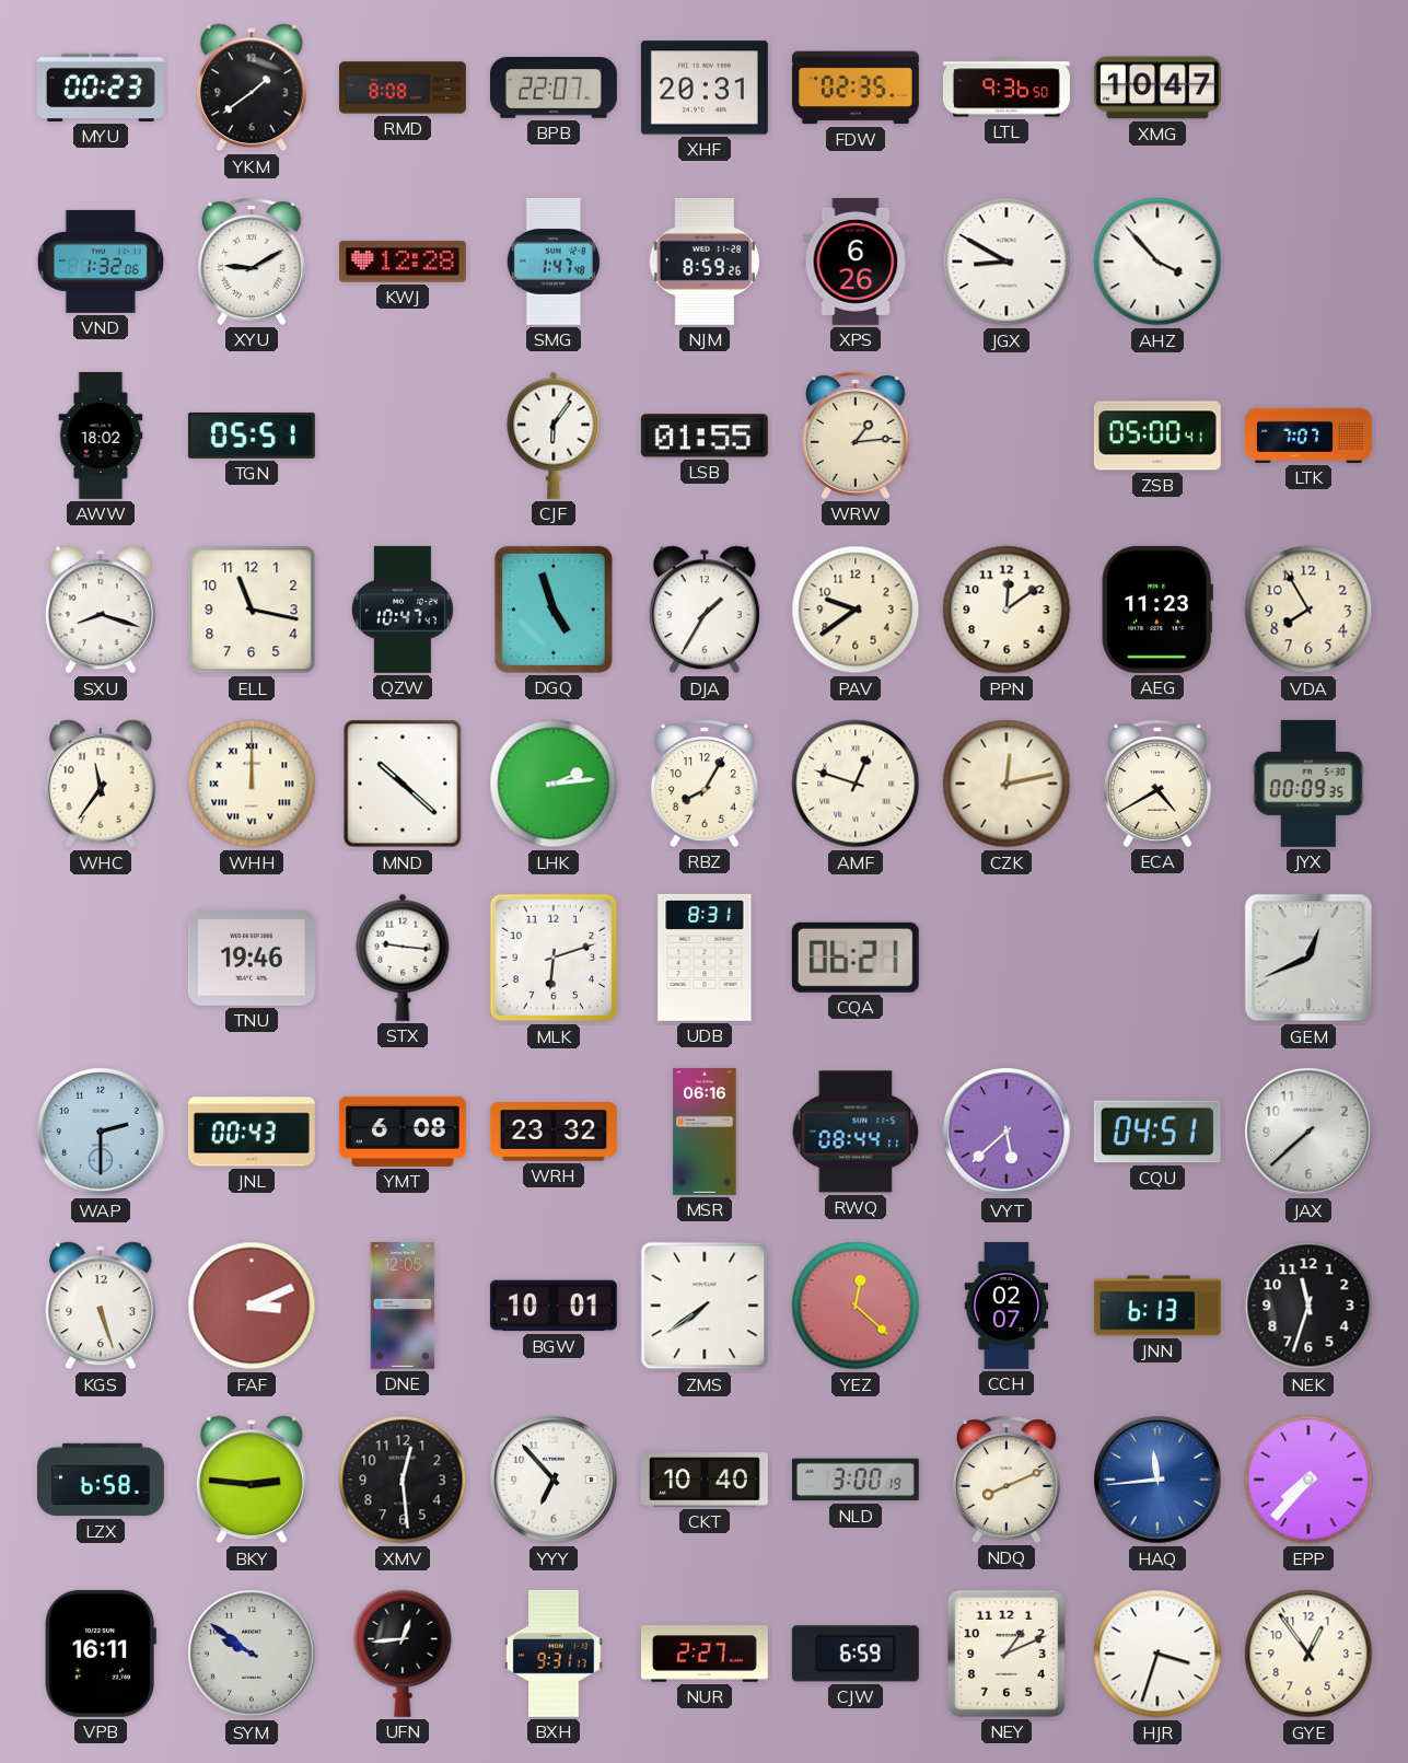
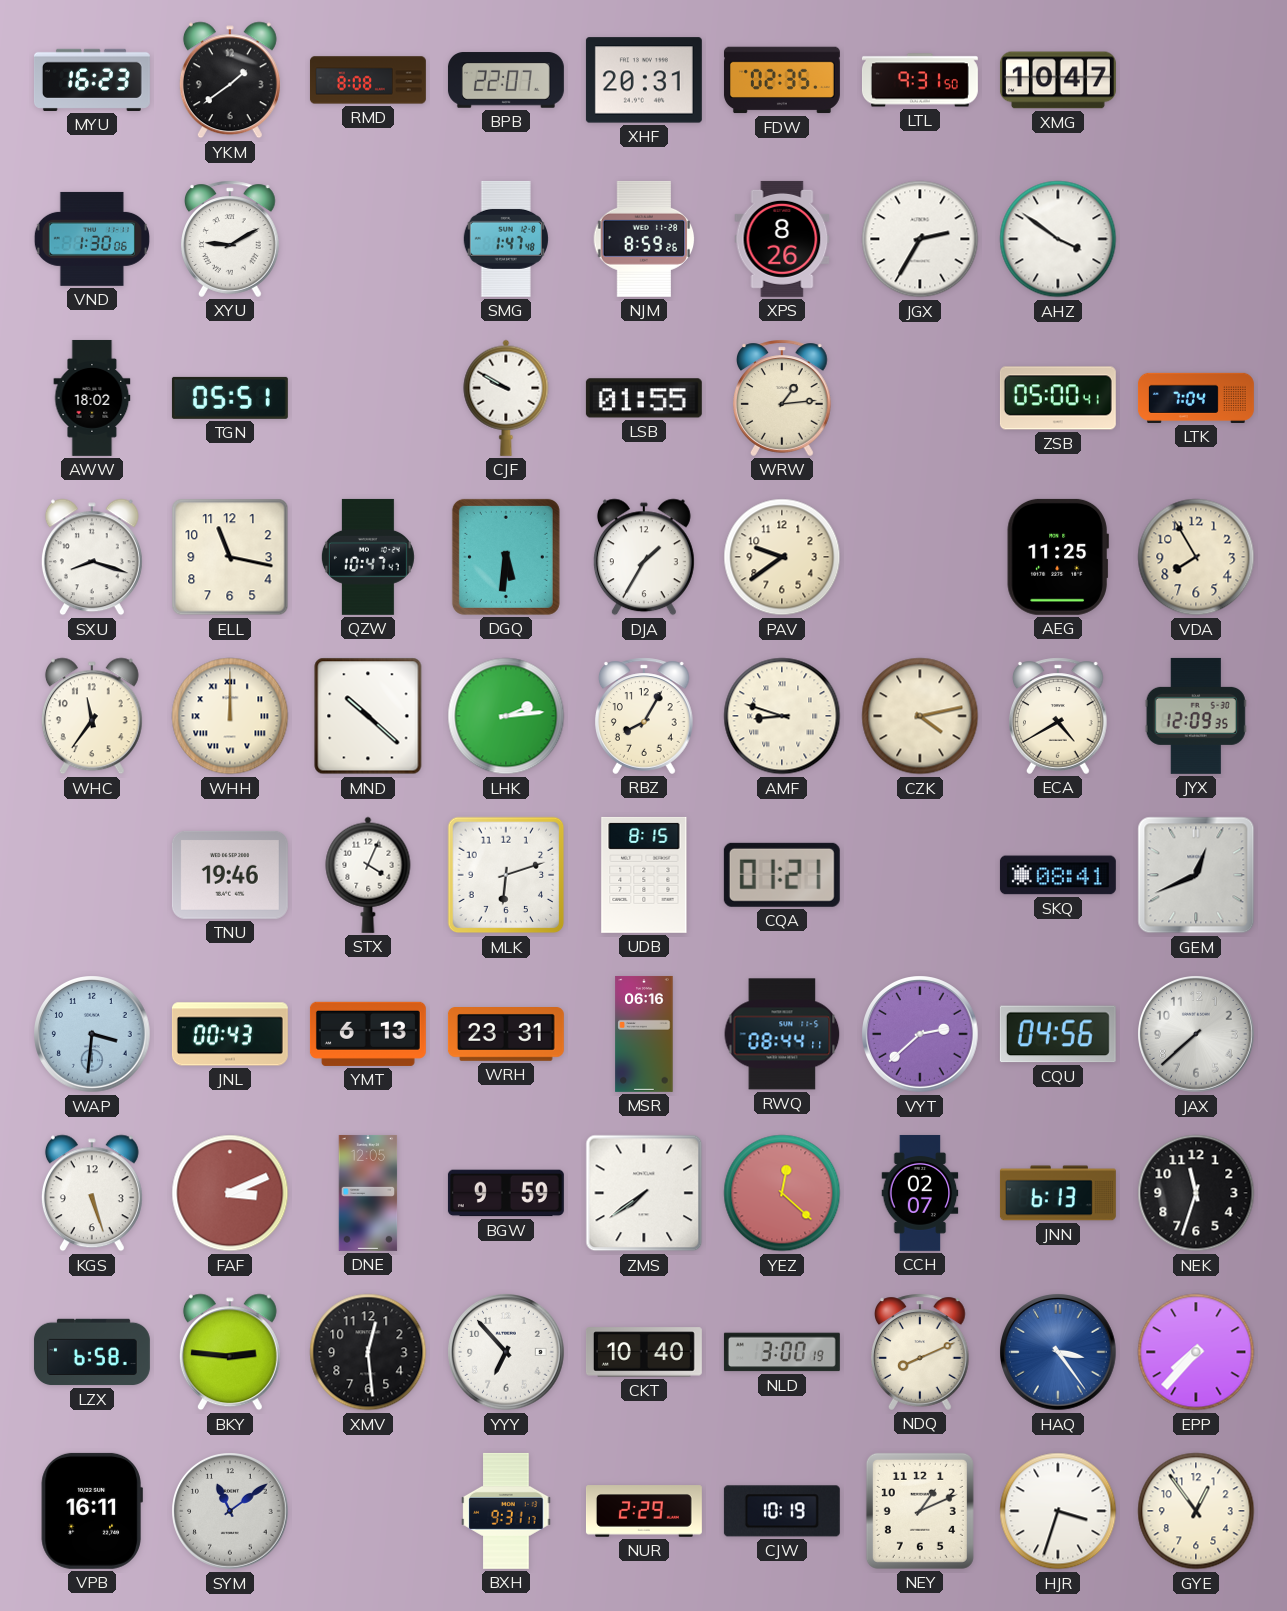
MYU: 00:23 -> 16:23
LTL: 9:36 -> 9:31
VND: 1:32 -> 1:30
KWJ: 12:28 -> none
XPS: 6:26 -> 8:26
JGX: 8:50 -> 2:35
AHZ: 3:53 -> 3:51
CJF: 6:06 -> 9:50
LTK: 7:07 -> 7:04
DGQ: 4:57 -> 5:31
PPN: 12:09 -> none
AEG: 11:23 -> 11:25
AMF: 12:48 -> 8:48
CZK: 12:13 -> 4:13
JYX: 00:09 -> 12:09
STX: 9:16 -> 4:04
UDB: 8:31 -> 8:15
CQA: 06:21 -> 01:21
SKQ: none -> 08:41
WAP: 2:30 -> 3:31
YMT: 6:08 -> 6:13
WRH: 23:32 -> 23:31
VYT: 5:38 -> 2:38
CQU: 04:51 -> 04:56
BGW: 10:01 -> 9:59
HAQ: 11:44 -> 3:24
SYM: 9:51 -> 11:09
UFN: 12:44 -> none
NUR: 2:27 -> 2:29
CJW: 6:59 -> 10:19
